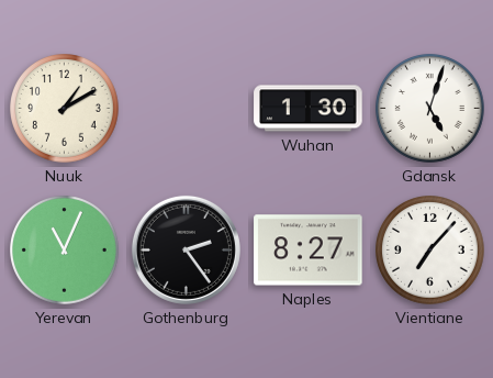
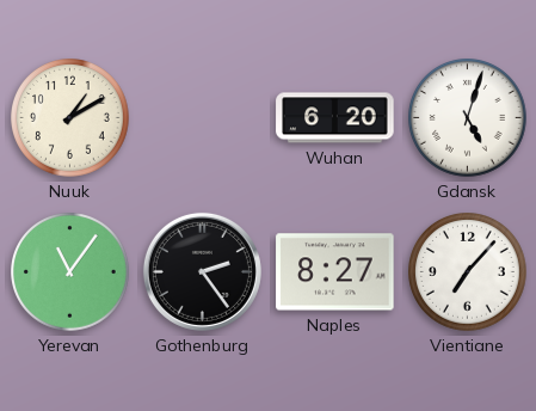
Wuhan: 1:30 -> 6:20
Yerevan: 11:04 -> 11:06
